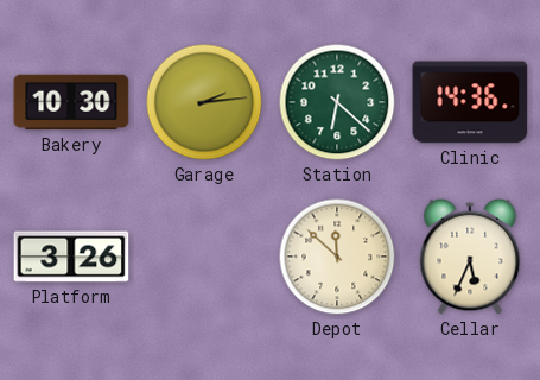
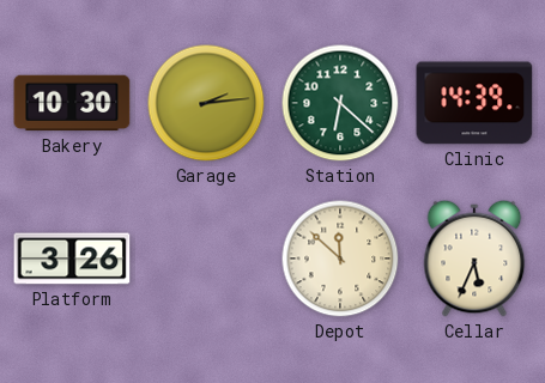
Clinic: 14:36 -> 14:39
